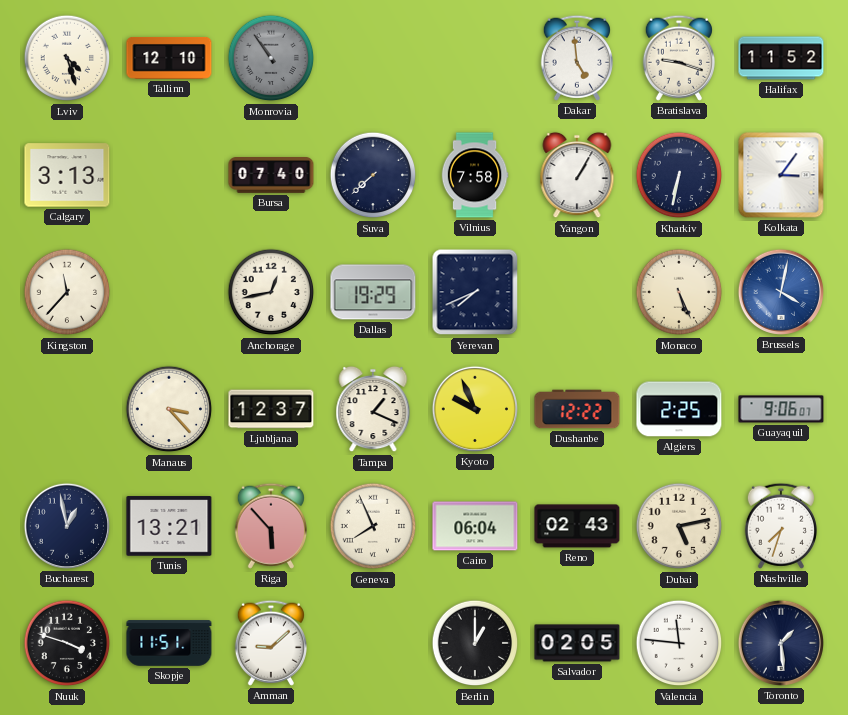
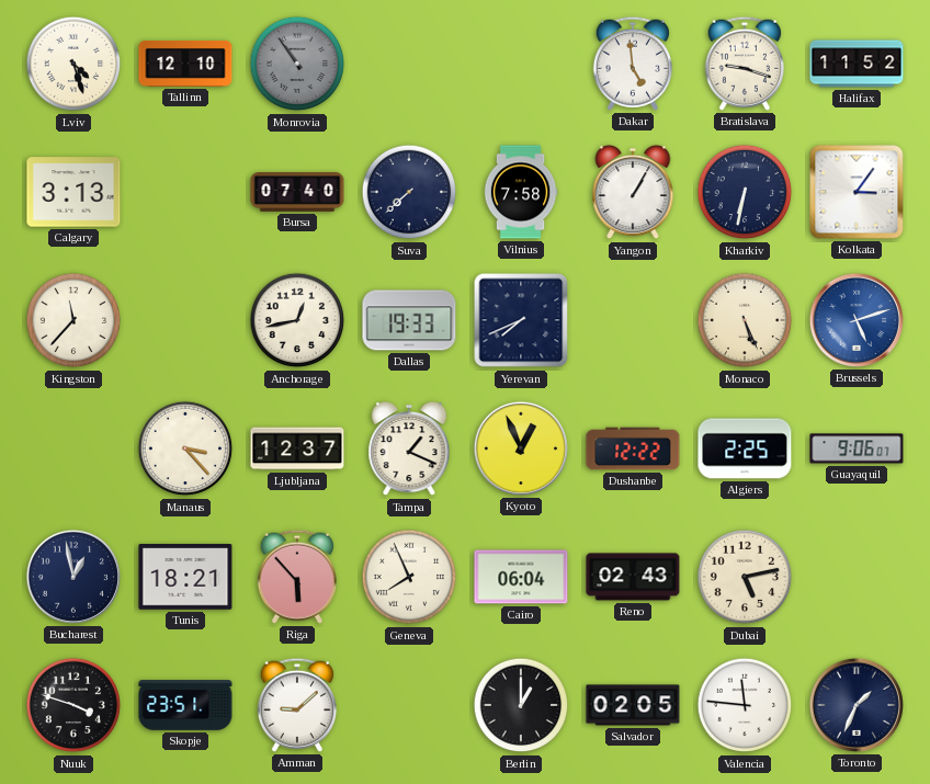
Dallas: 19:29 -> 19:33
Brussels: 4:02 -> 5:12
Kyoto: 9:56 -> 12:56
Tunis: 13:21 -> 18:21
Nashville: 7:33 -> none
Skopje: 11:51 -> 23:51
Toronto: 1:29 -> 1:34
